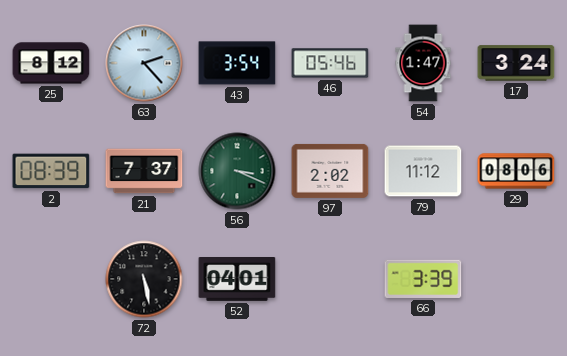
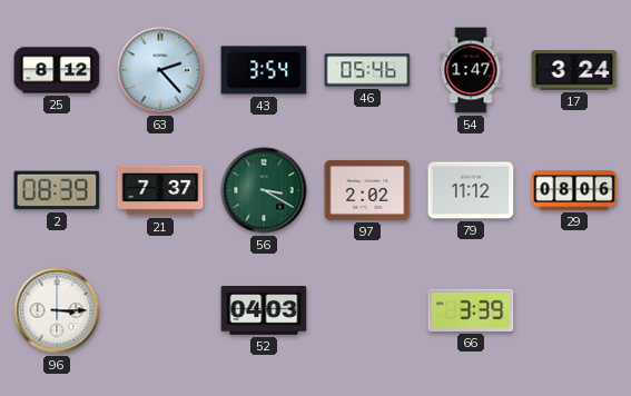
56: 3:19 -> 3:20
96: none -> 3:15
72: 5:28 -> none
52: 04:01 -> 04:03
